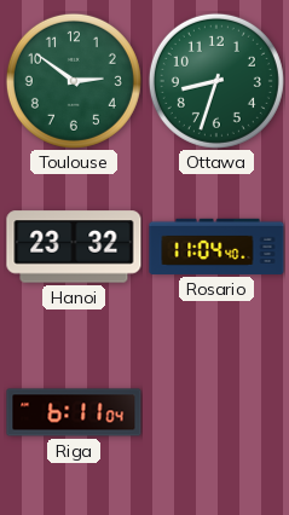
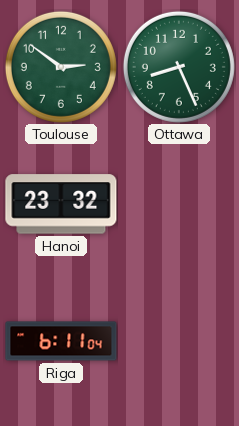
Ottawa: 8:33 -> 8:26
Rosario: 11:04 -> none
